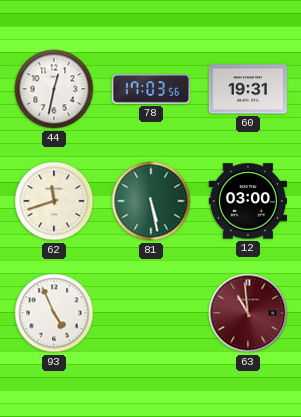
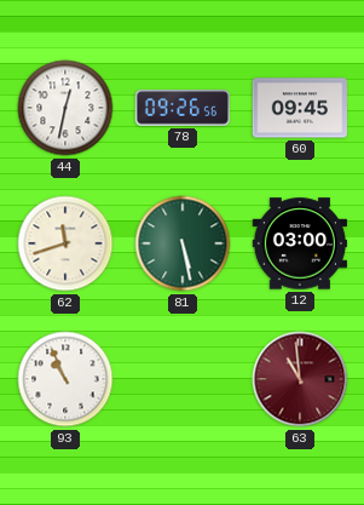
78: 17:03 -> 09:26
60: 19:31 -> 09:45
93: 4:56 -> 10:56
